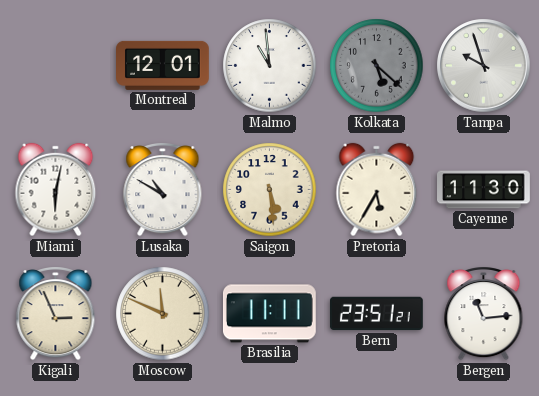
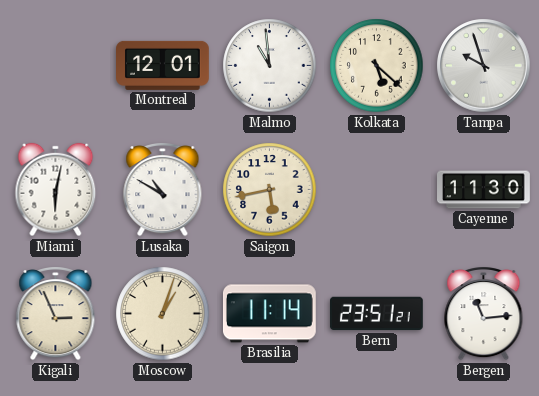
Kolkata dial: grey -> cream
Saigon: 5:29 -> 5:43
Pretoria: 5:35 -> none
Moscow: 11:49 -> 1:03
Brasilia: 11:11 -> 11:14
